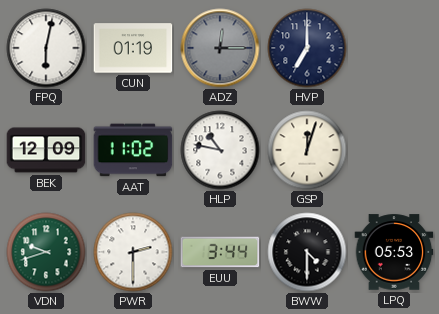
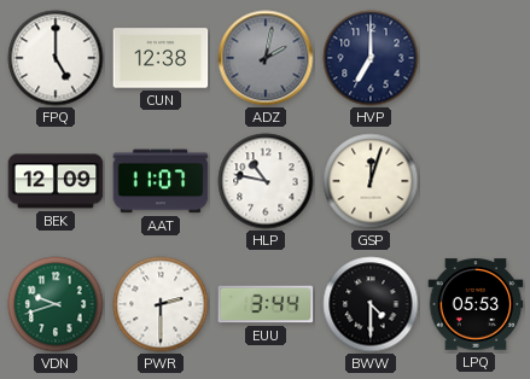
FPQ: 6:02 -> 5:00
CUN: 01:19 -> 12:38
ADZ: 12:15 -> 2:02
AAT: 11:02 -> 11:07
